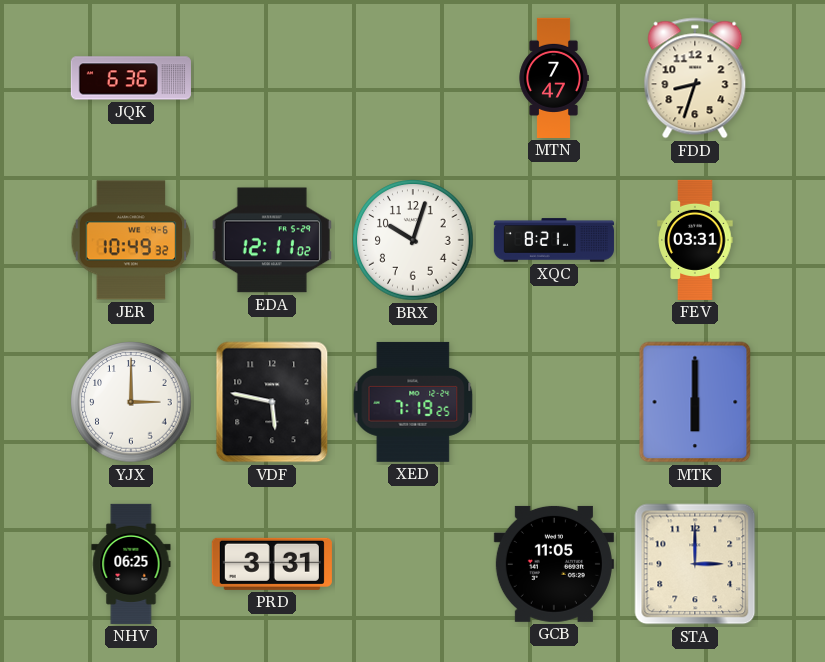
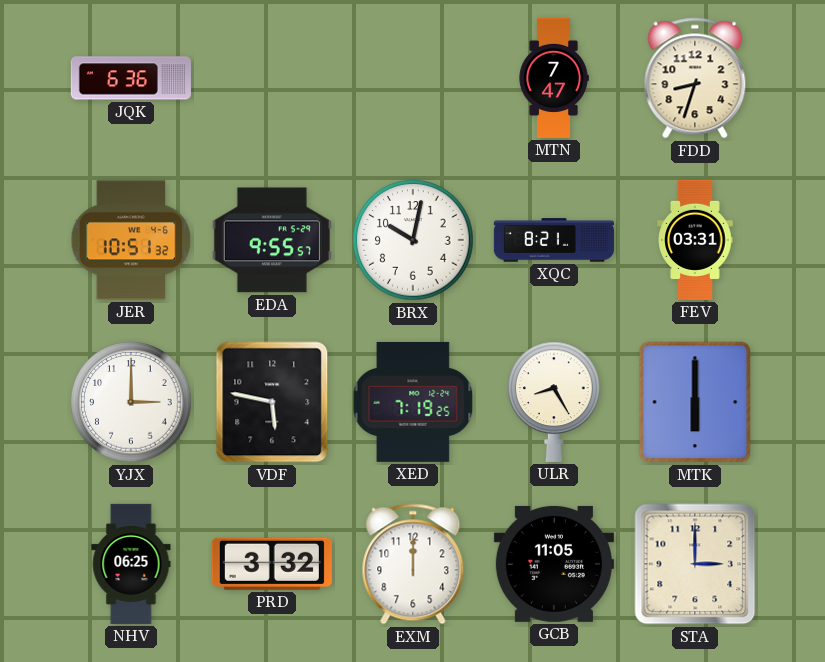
JER: 10:49 -> 10:51
EDA: 12:11 -> 9:55
BRX: 10:03 -> 10:02
ULR: none -> 8:25
PRD: 3:31 -> 3:32
EXM: none -> 12:00
